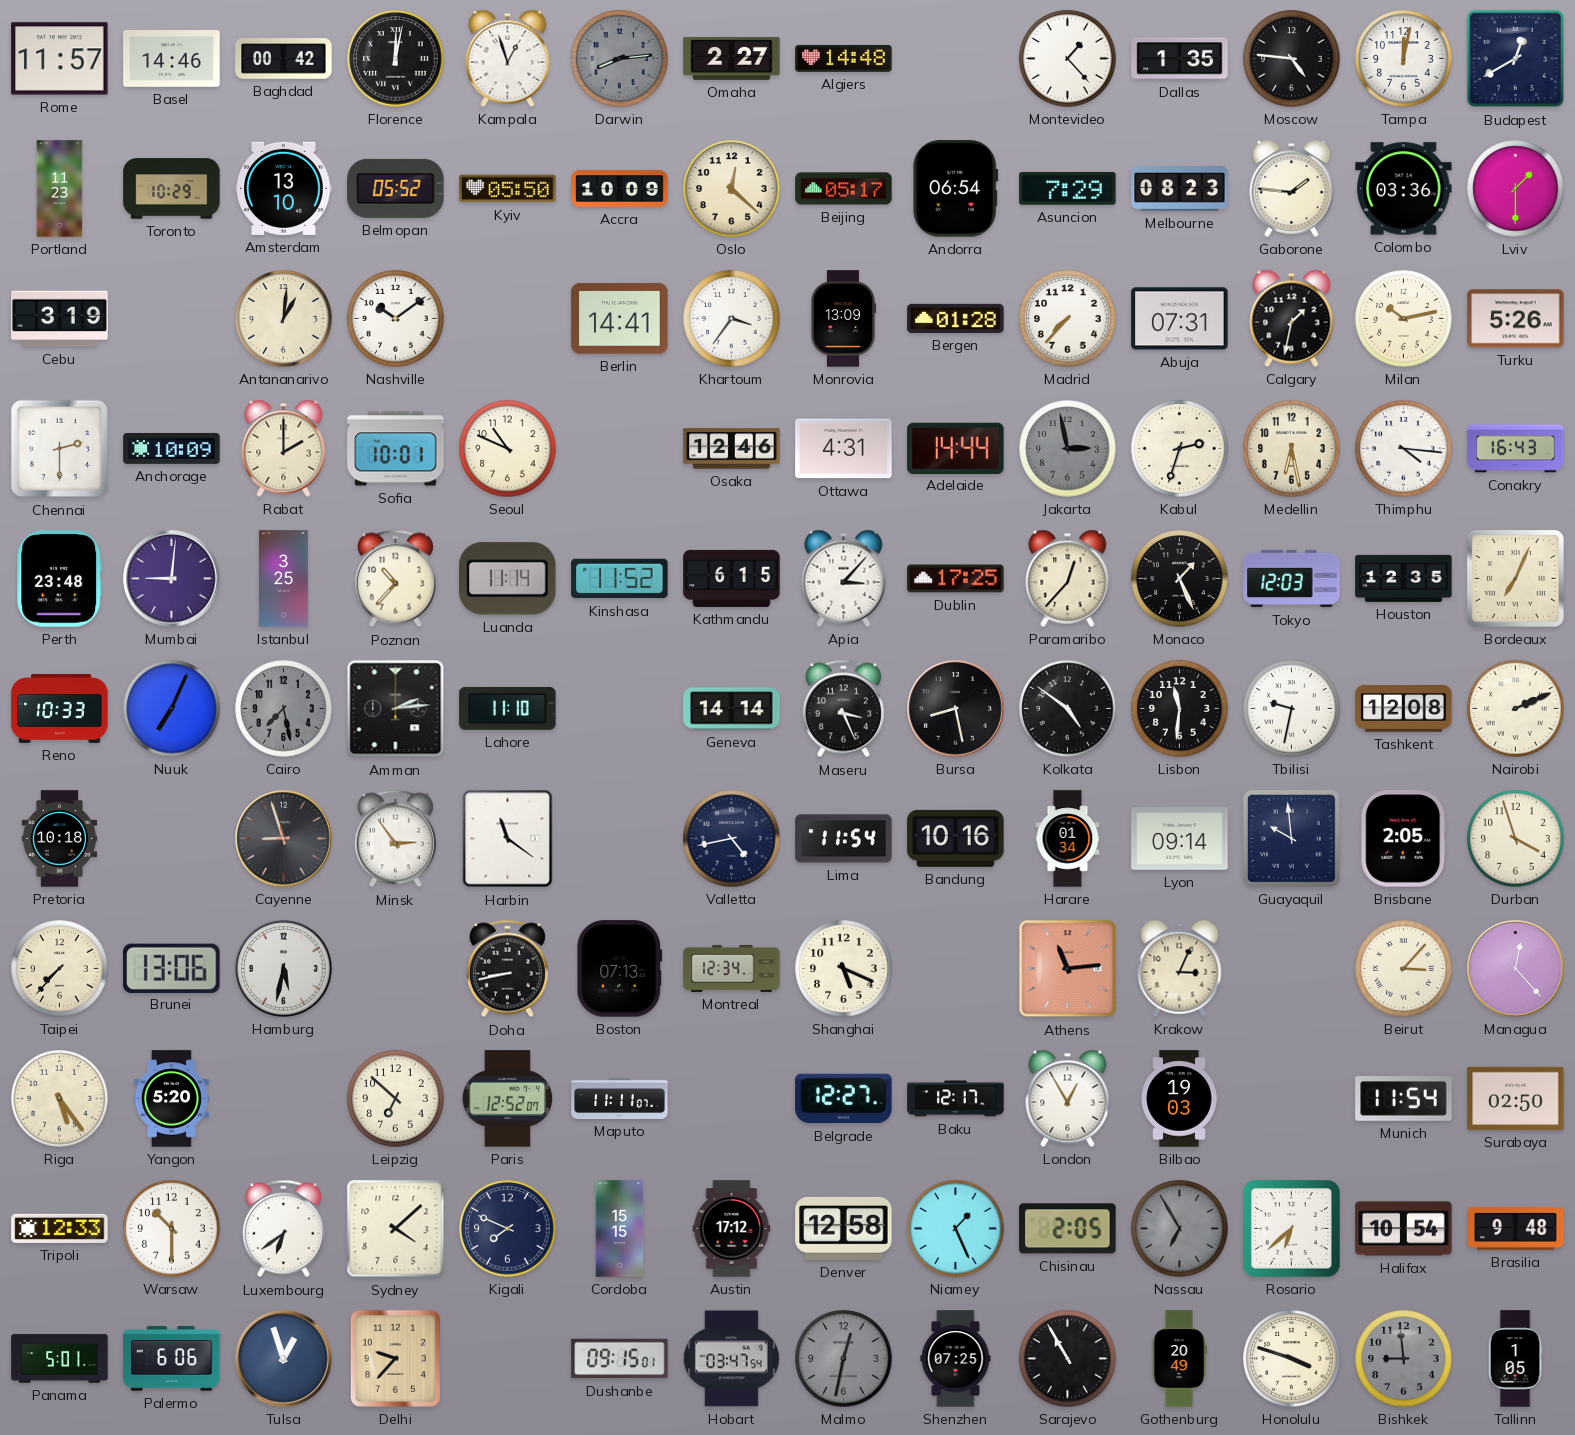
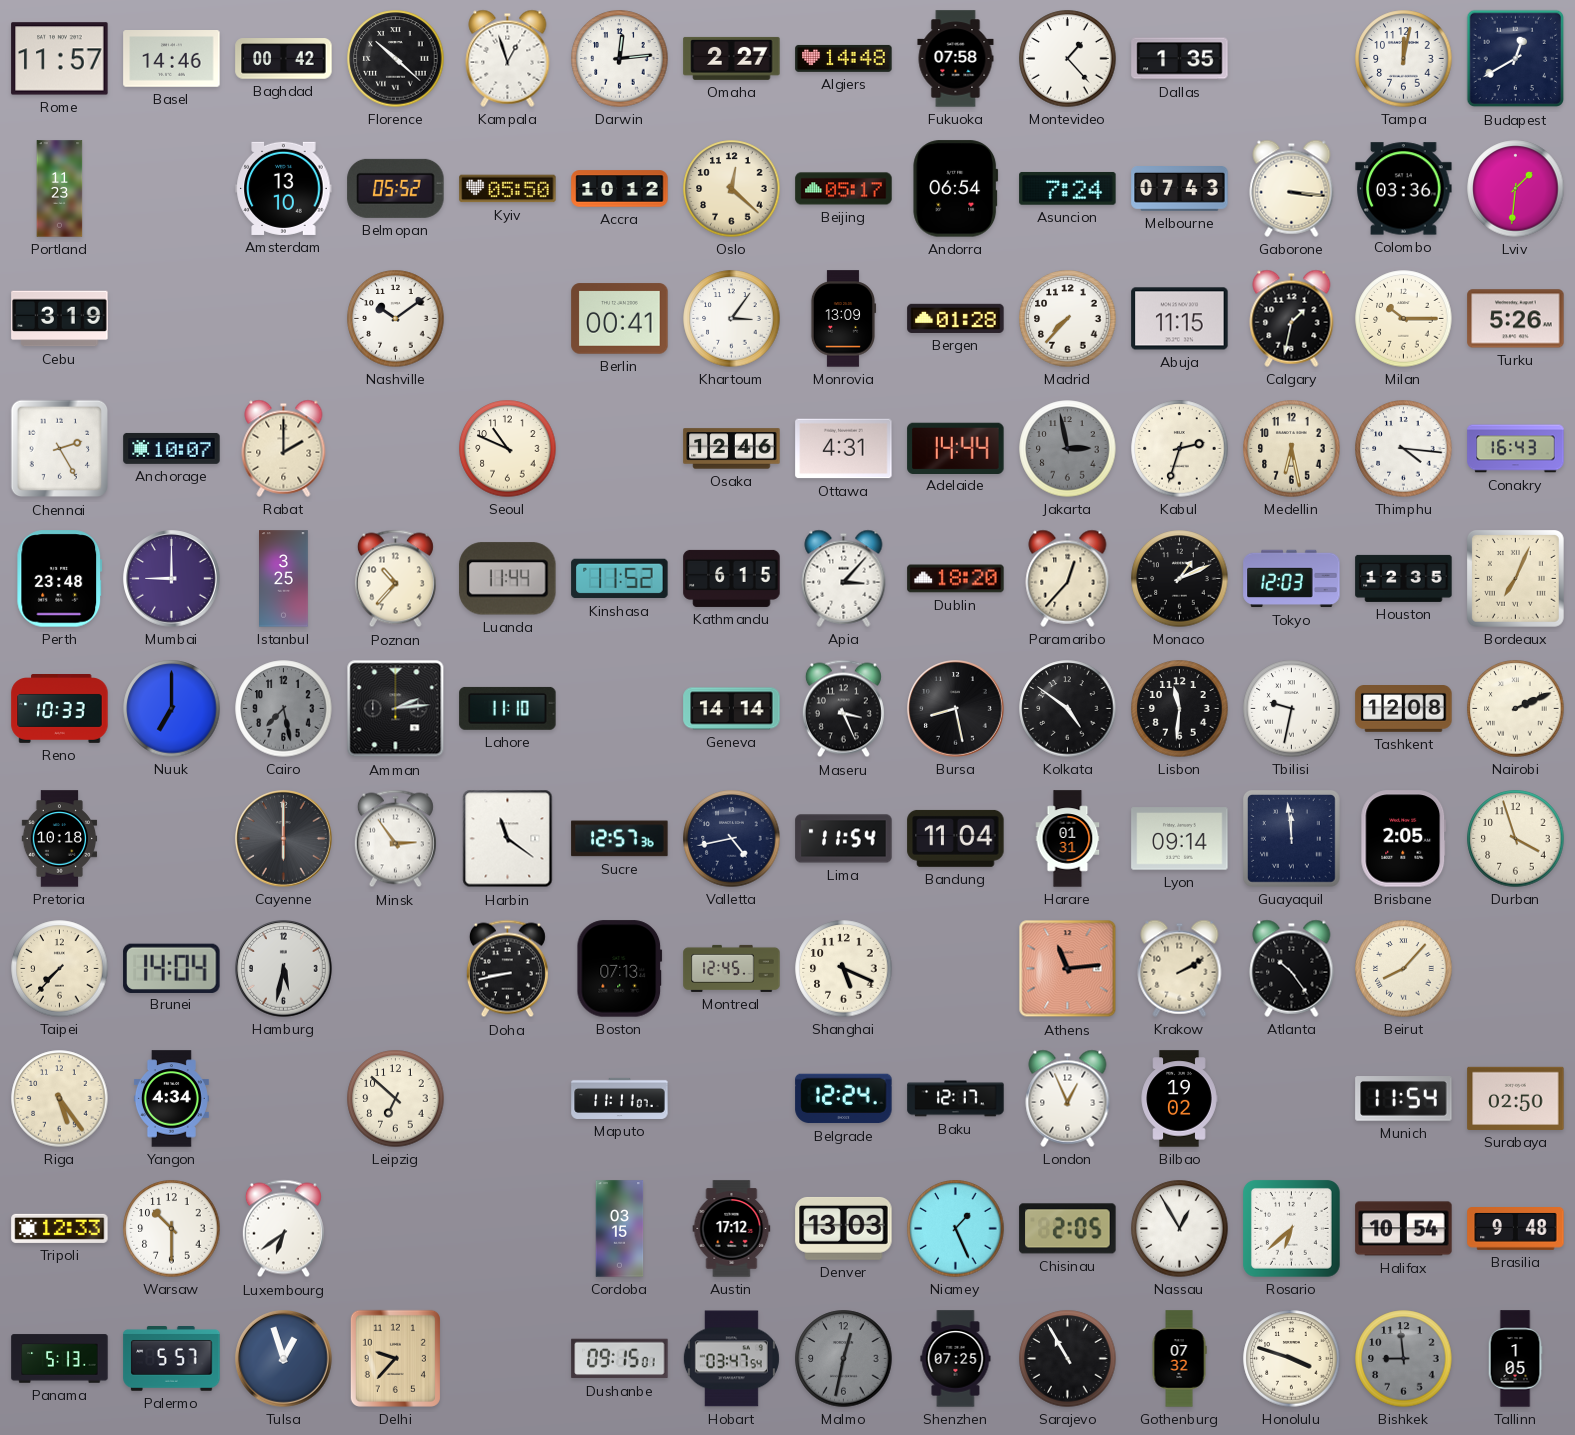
Florence: 12:02 -> 10:22
Darwin: 8:14 -> 12:14
Darwin dial: grey -> white
Fukuoka: none -> 07:58
Moscow: 4:46 -> none
Toronto: 10:29 -> none
Accra: 10:09 -> 10:12
Asuncion: 7:29 -> 7:24
Melbourne: 08:23 -> 07:43
Gaborone: 1:46 -> 3:16
Lviv: 1:30 -> 1:31
Antananarivo: 1:01 -> none
Berlin: 14:41 -> 00:41
Khartoum: 3:36 -> 3:06
Abuja: 07:31 -> 11:15
Milan: 10:13 -> 10:15
Chennai: 2:30 -> 2:25
Anchorage: 10:09 -> 10:07
Sofia: 10:01 -> none
Mumbai: 9:01 -> 9:00
Luanda: 11:14 -> 11:44
Dublin: 17:25 -> 18:20
Monaco: 1:26 -> 1:11
Nuuk: 7:04 -> 7:00
Cayenne: 8:57 -> 6:00
Sucre: none -> 12:57
Bandung: 10:16 -> 11:04
Harare: 01:34 -> 01:31
Guayaquil: 9:59 -> 11:59
Brunei: 13:06 -> 14:04
Montreal: 12:34 -> 12:45
Krakow: 3:04 -> 2:10
Atlanta: none -> 10:24
Beirut: 3:07 -> 8:07
Managua: 12:23 -> none
Yangon: 5:20 -> 4:34
Paris: 12:52 -> none
Belgrade: 12:27 -> 12:24
London: 12:55 -> 12:56
Bilbao: 19:03 -> 19:02
Sydney: 4:08 -> none
Kigali: 7:49 -> none
Cordoba: 15:15 -> 03:15
Denver: 12:58 -> 13:03
Nassau: 6:55 -> 12:55
Nassau dial: grey -> white
Panama: 5:01 -> 5:13
Palermo: 6:06 -> 5:57
Gothenburg: 20:49 -> 07:32
